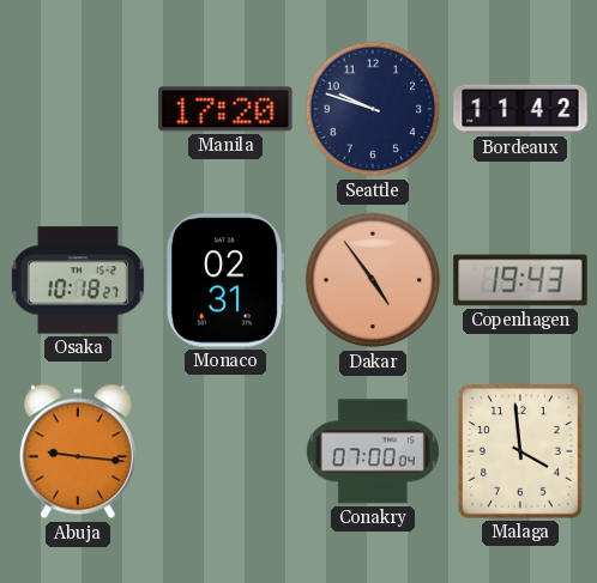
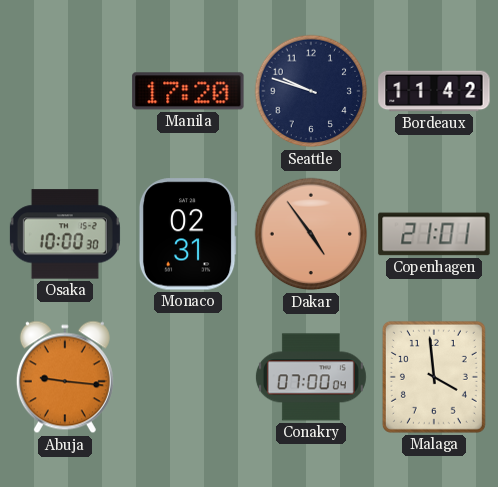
Osaka: 10:18 -> 10:00
Copenhagen: 19:43 -> 21:01
